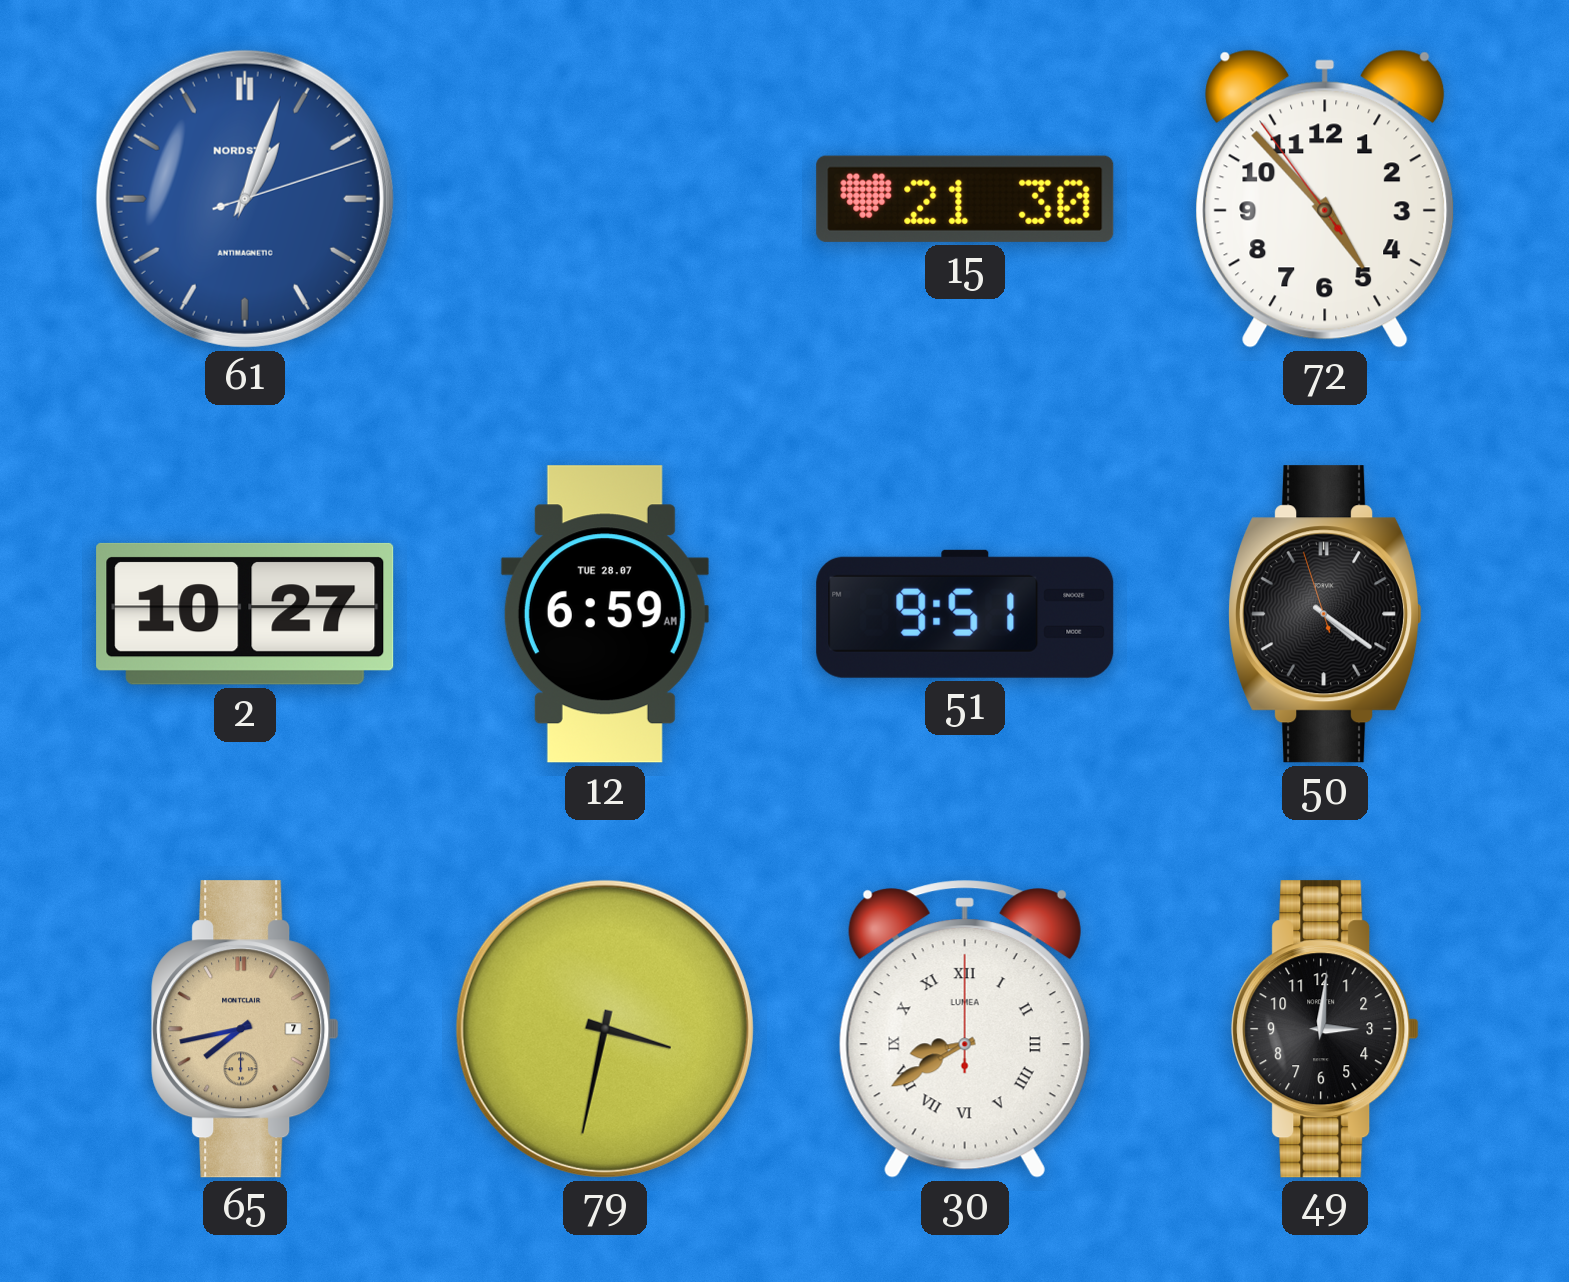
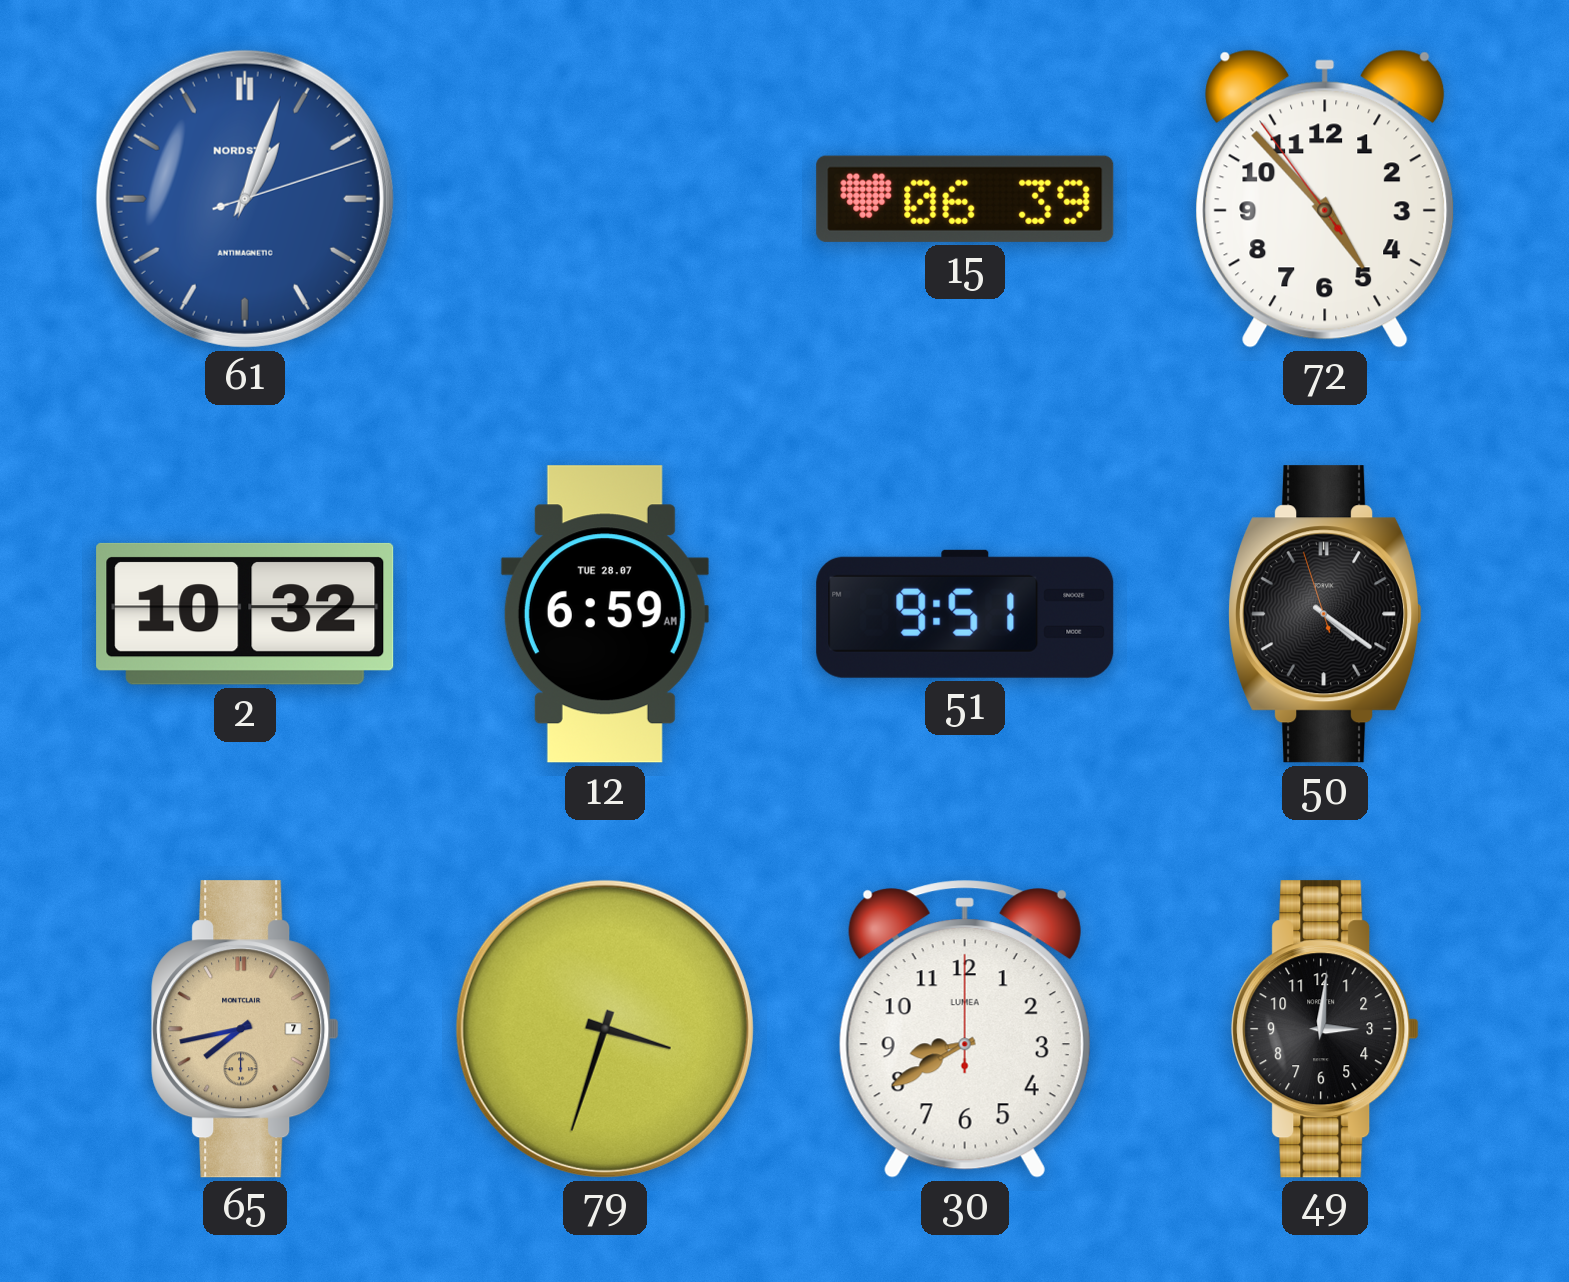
15: 21:30 -> 06:39
2: 10:27 -> 10:32
79: 3:32 -> 3:33
30 numerals: Roman -> Arabic
